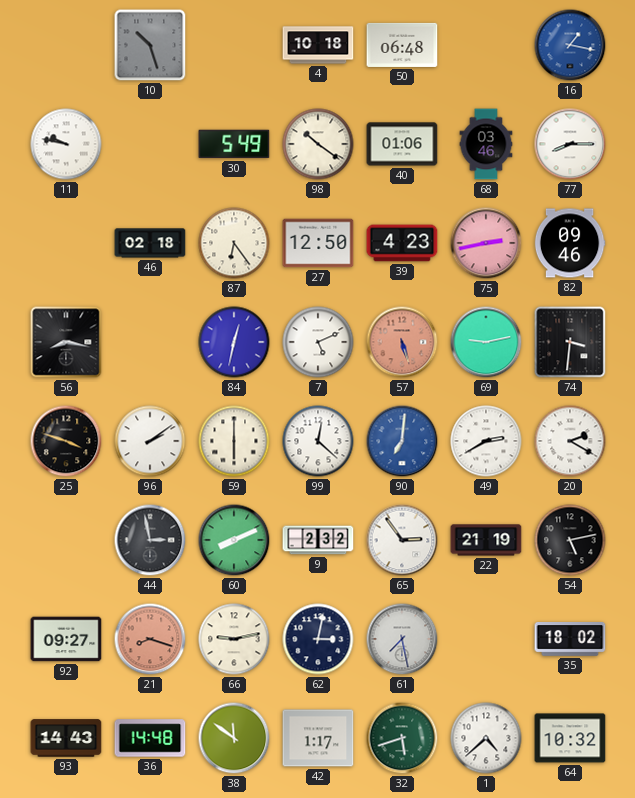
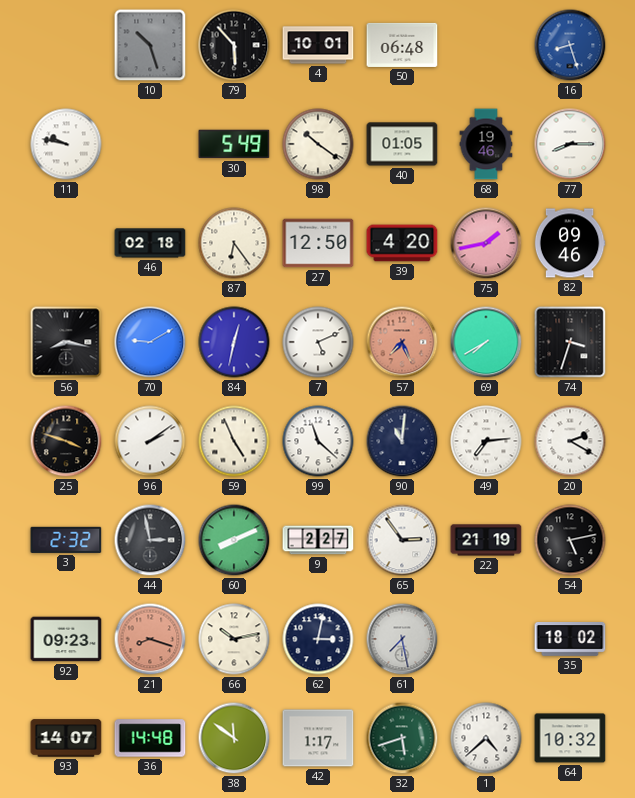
79: none -> 5:53
4: 10:18 -> 10:01
16: 1:17 -> 8:27
40: 01:06 -> 01:05
68: 03:46 -> 19:46
39: 4:23 -> 4:20
75: 2:43 -> 1:43
70: none -> 9:10
57: 5:27 -> 7:26
69: 9:13 -> 7:40
74: 3:31 -> 3:33
59: 6:00 -> 4:56
99: 12:22 -> 11:22
90: 7:01 -> 11:01
90 dial: blue -> navy
49: 2:40 -> 7:14
3: none -> 2:32
9: 2:32 -> 2:27
92: 09:27 -> 09:23
66: 9:13 -> 10:13
93: 14:43 -> 14:07
